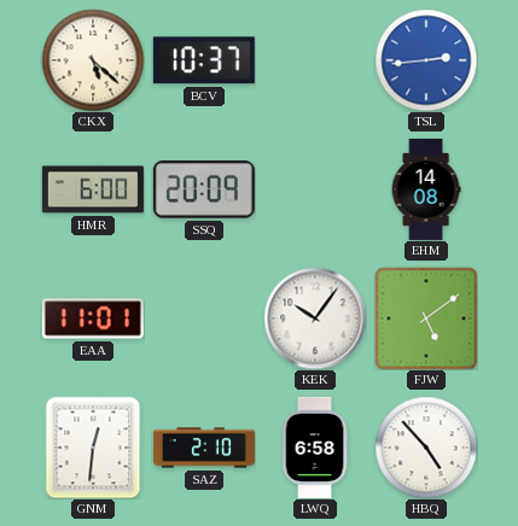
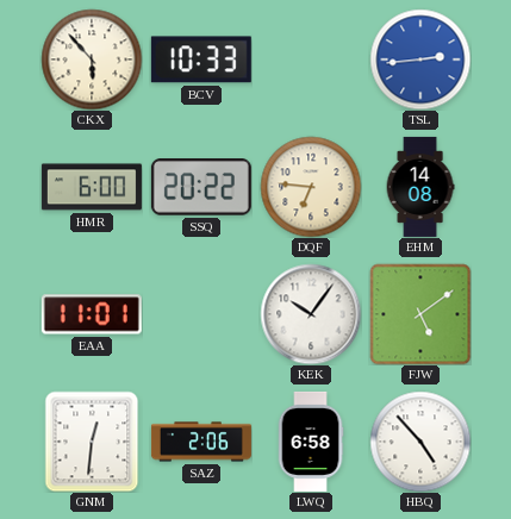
CKX: 5:22 -> 5:53
BCV: 10:37 -> 10:33
SSQ: 20:09 -> 20:22
DQF: none -> 6:46
SAZ: 2:10 -> 2:06
